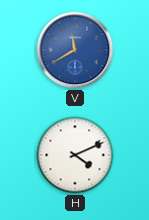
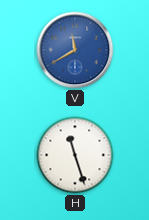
H: 4:11 -> 11:27
